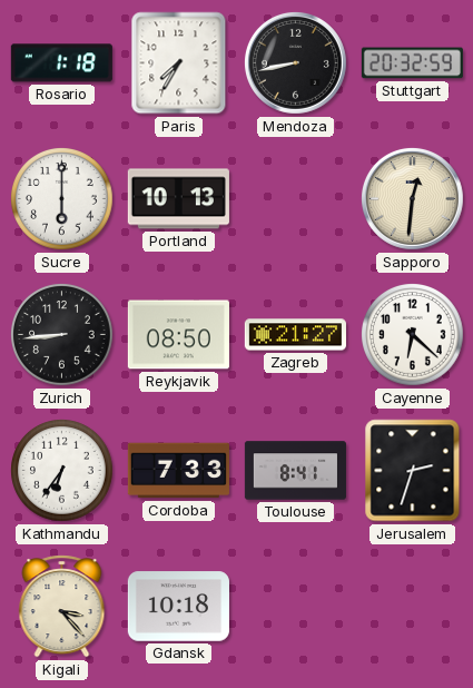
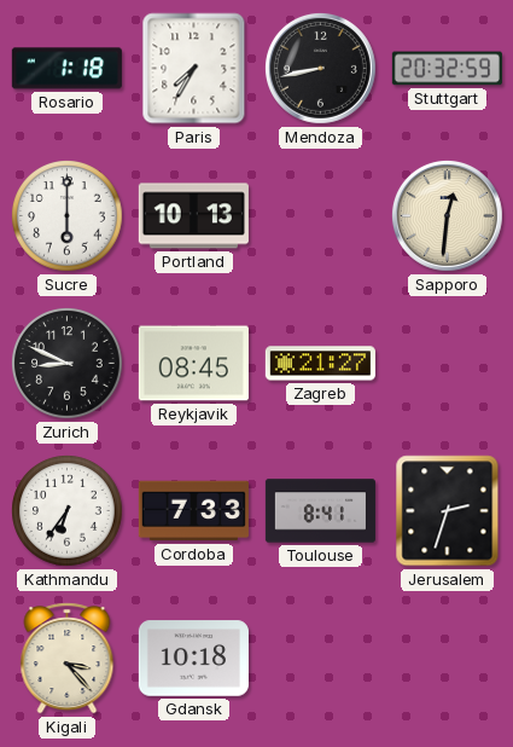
Zurich: 8:44 -> 8:49
Reykjavik: 08:50 -> 08:45
Cayenne: 6:22 -> none
